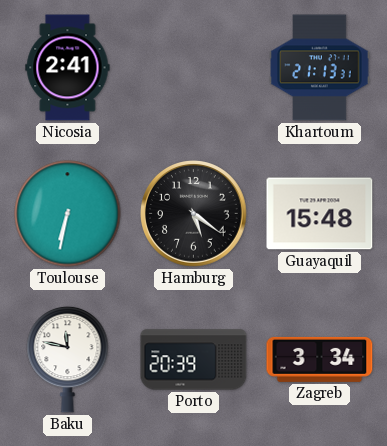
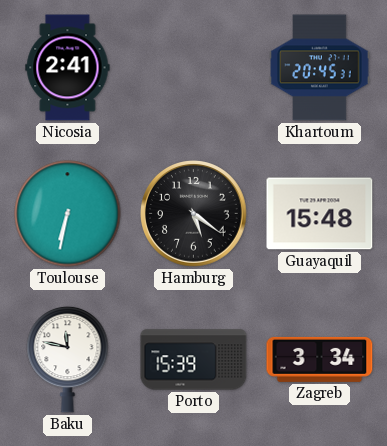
Khartoum: 21:13 -> 20:45
Porto: 20:39 -> 15:39
